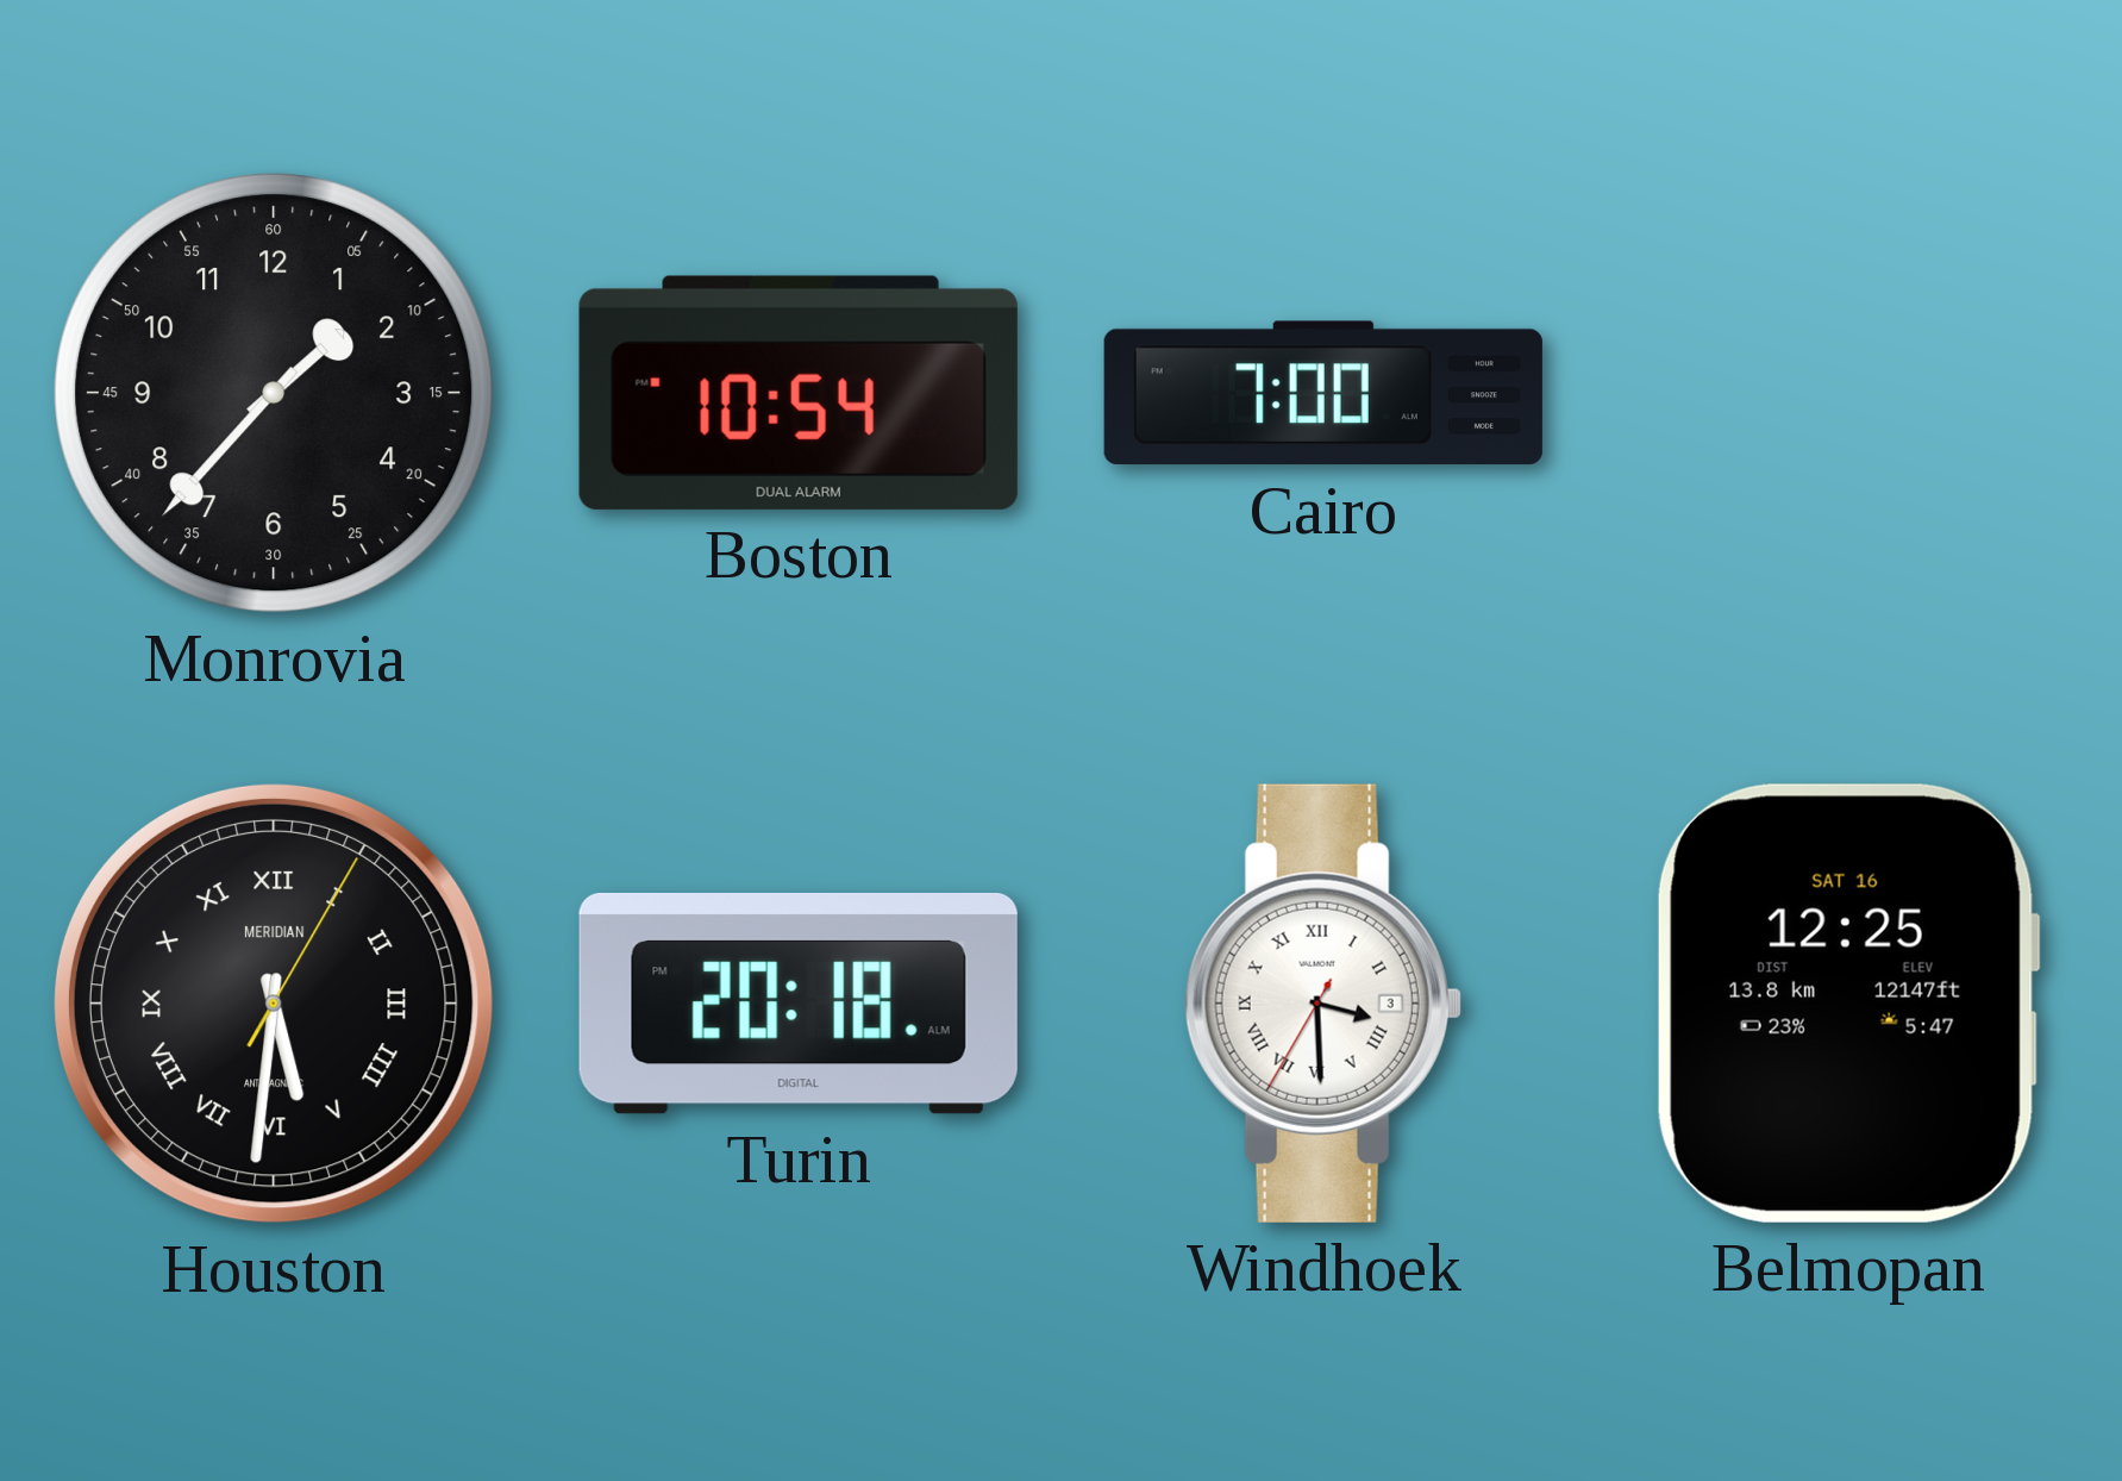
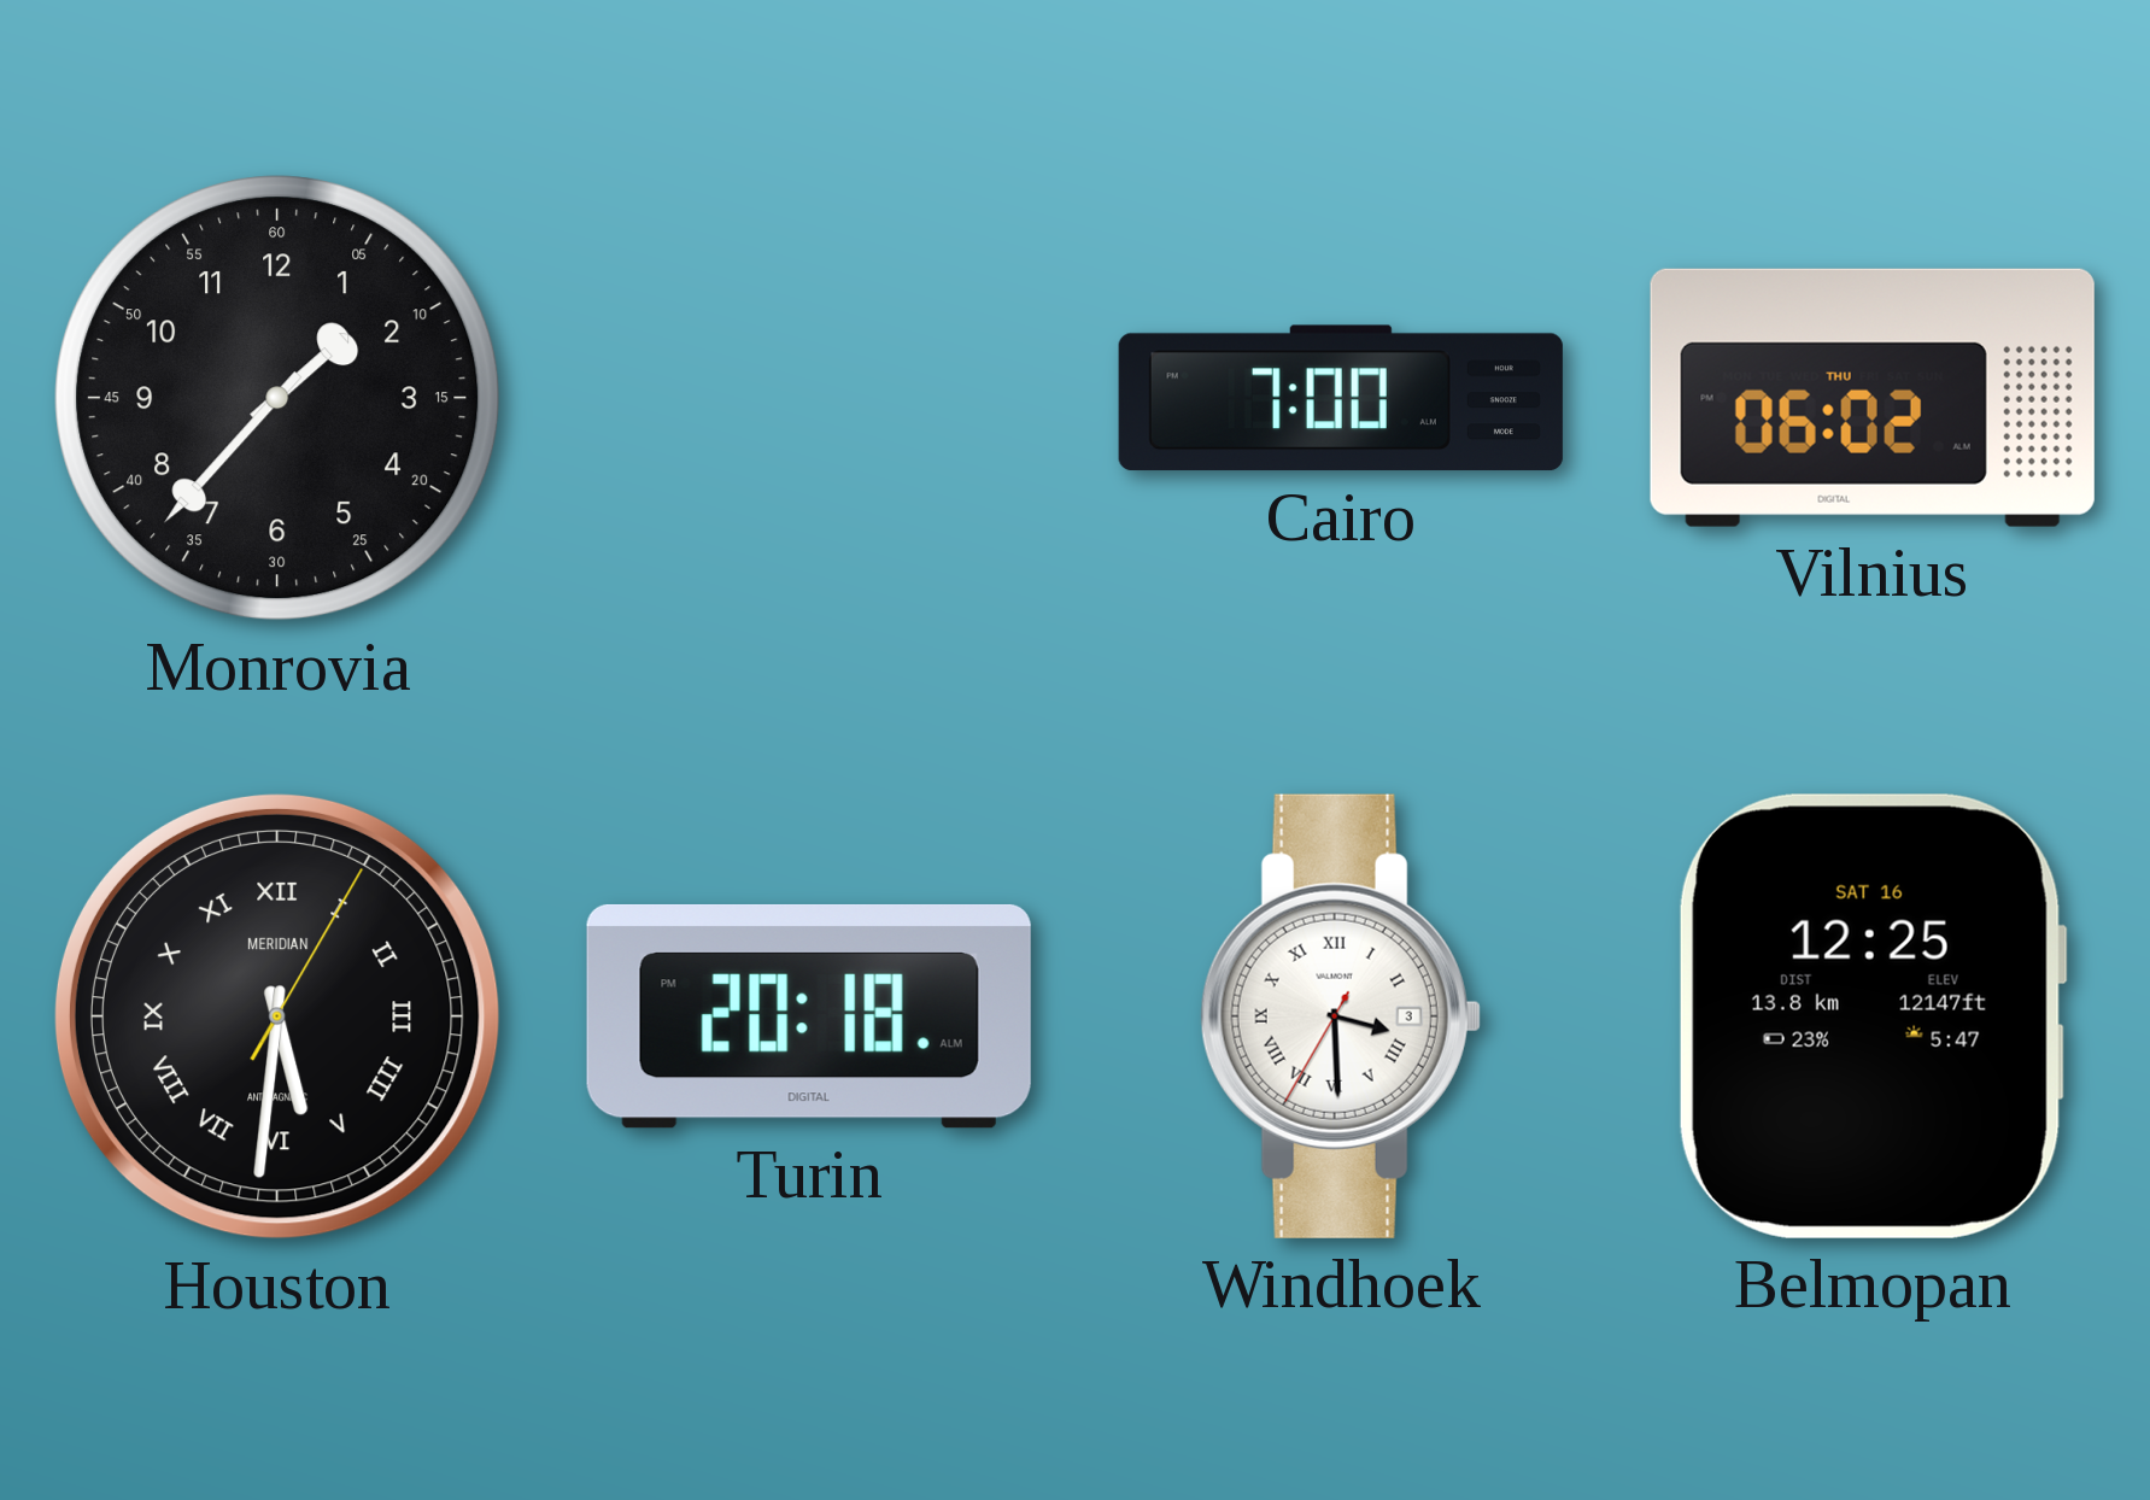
Boston: 10:54 -> none
Vilnius: none -> 06:02
